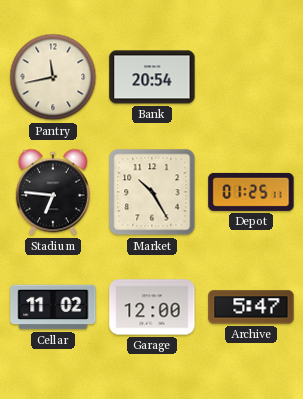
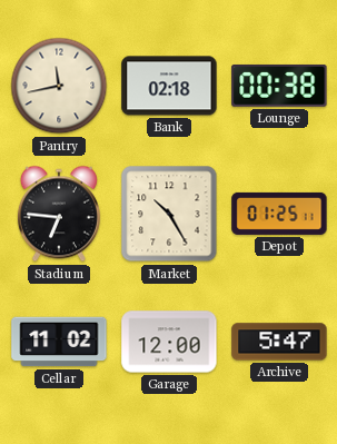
Bank: 20:54 -> 02:18
Lounge: none -> 00:38
